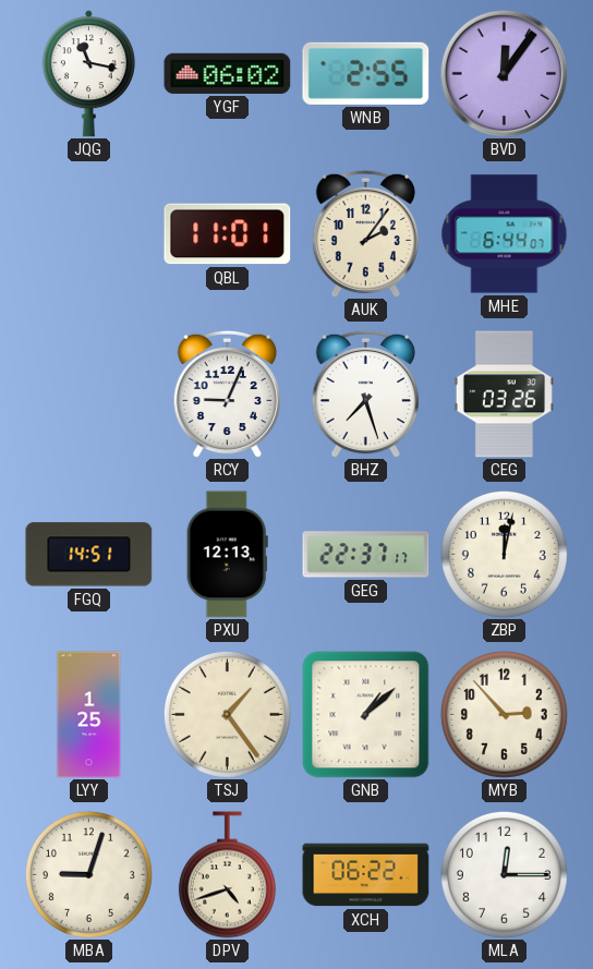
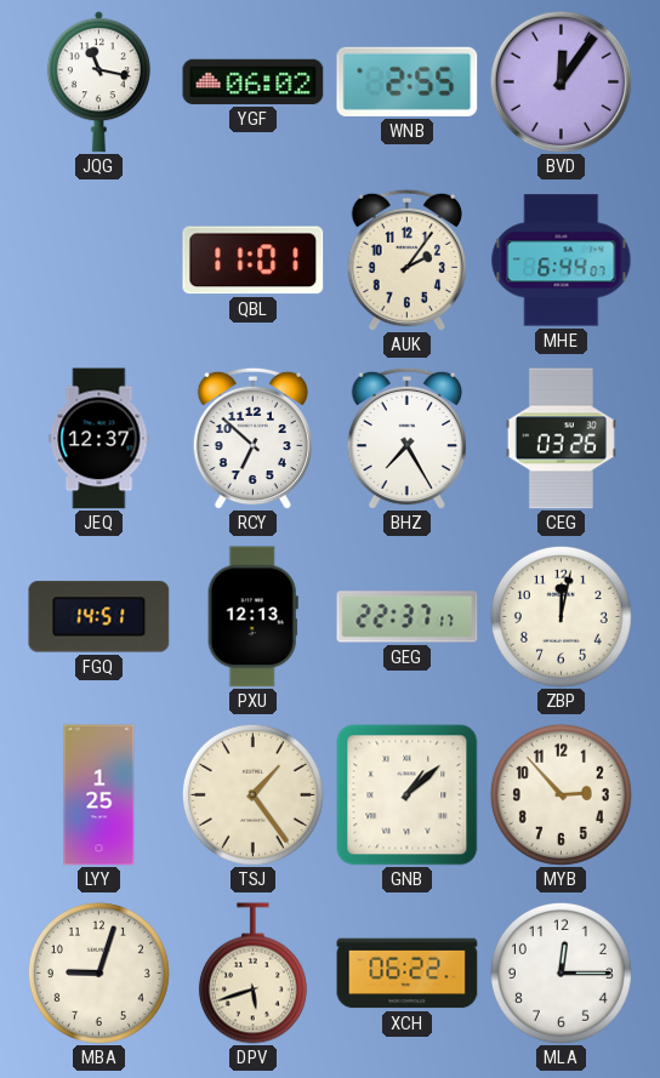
JEQ: none -> 12:37
RCY: 9:04 -> 6:52
BHZ: 7:27 -> 7:25
DPV: 4:42 -> 5:42
